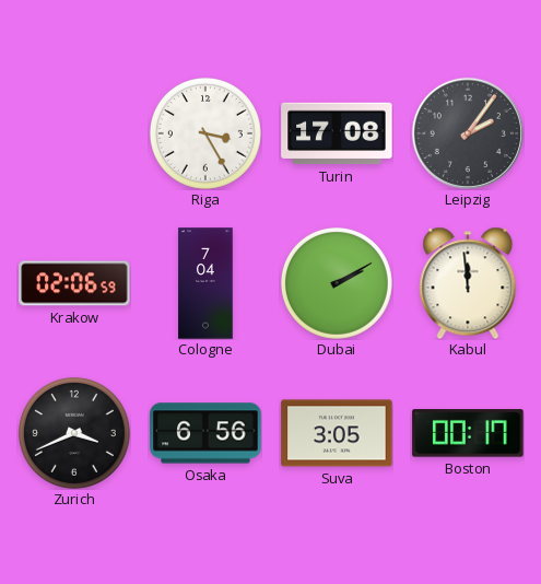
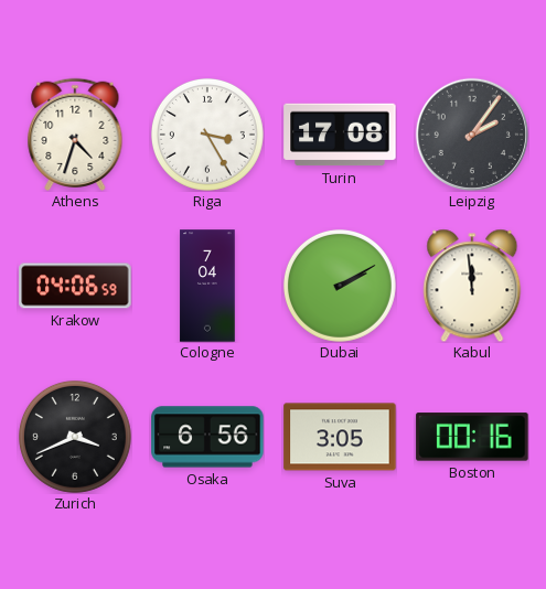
Athens: none -> 4:33
Krakow: 02:06 -> 04:06
Boston: 00:17 -> 00:16
